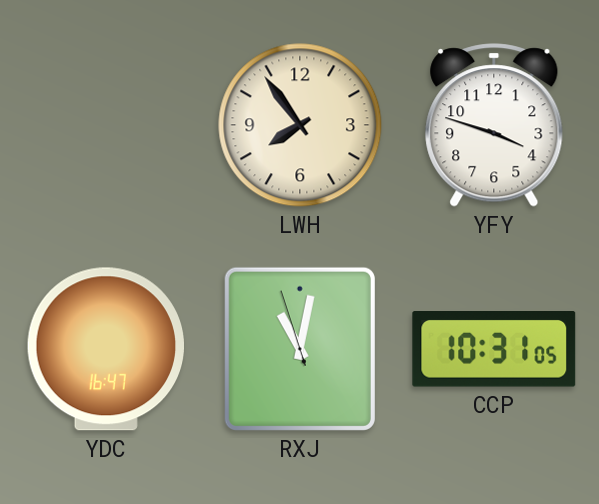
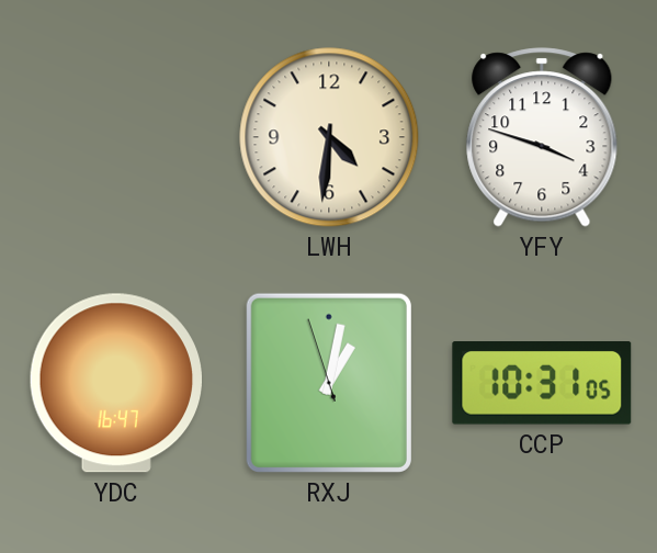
LWH: 7:54 -> 4:31
RXJ: 11:01 -> 1:01
